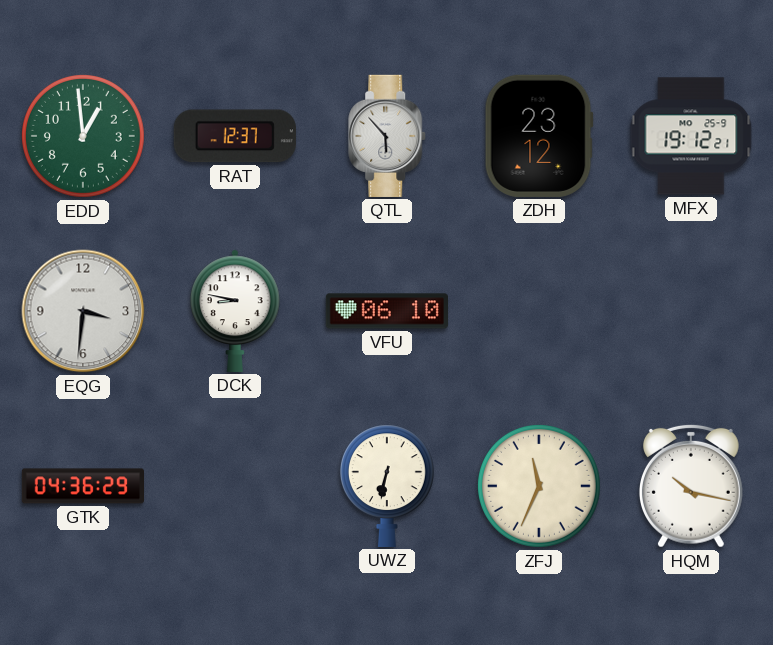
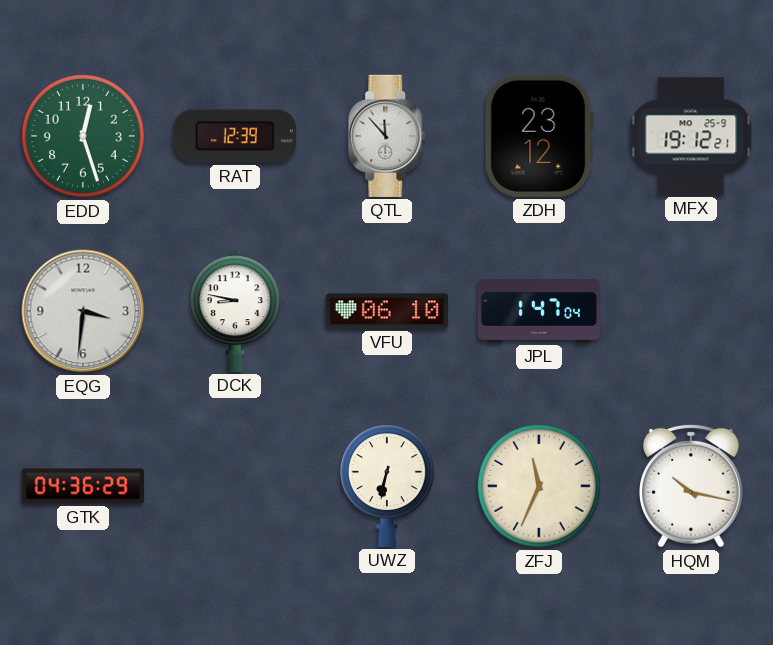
EDD: 12:59 -> 12:27
RAT: 12:37 -> 12:39
QTL: 5:53 -> 11:53
JPL: none -> 1:47
